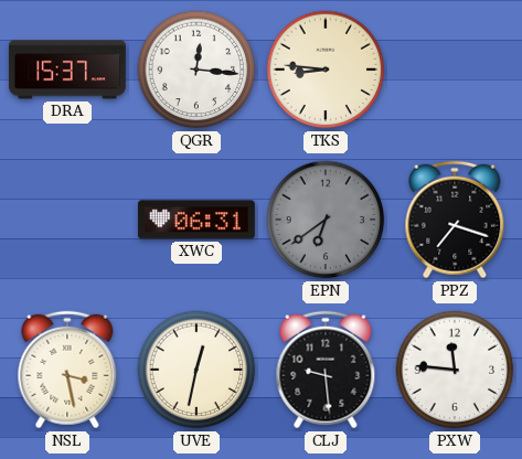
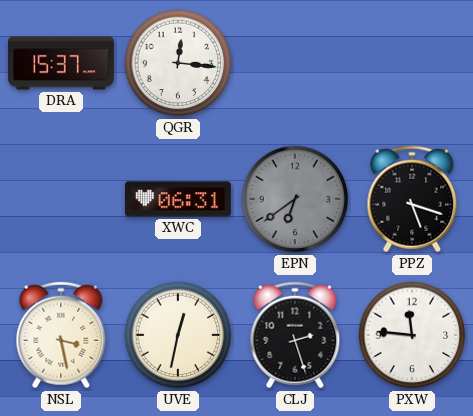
TKS: 8:46 -> none
PPZ: 7:18 -> 5:18
CLJ: 9:29 -> 2:27
